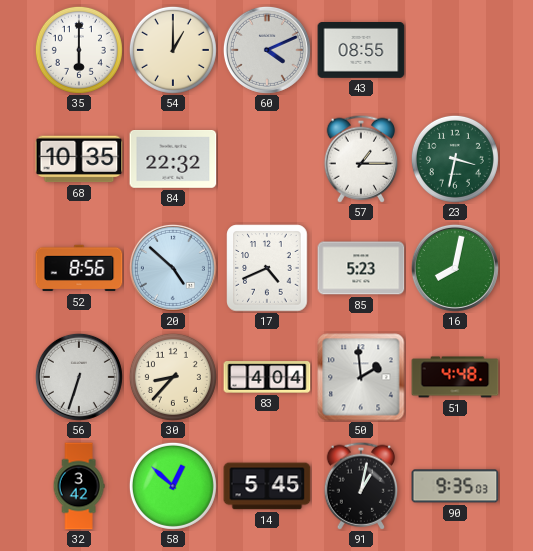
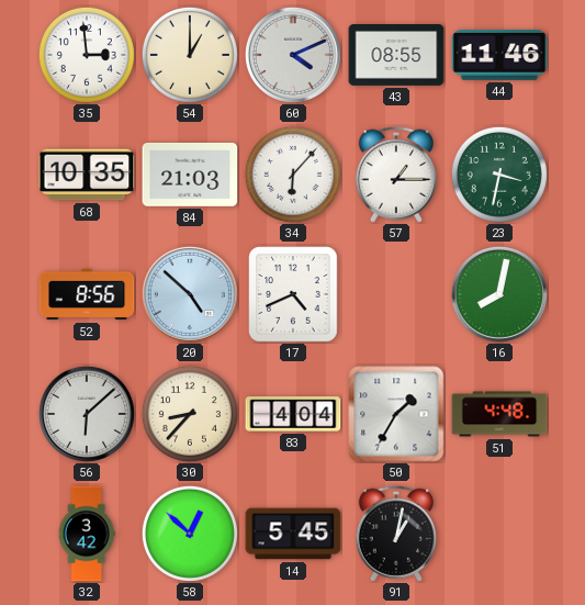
35: 6:00 -> 2:59
44: none -> 11:46
84: 22:32 -> 21:03
34: none -> 6:07
85: 5:23 -> none
56: 6:33 -> 6:08
50: 1:59 -> 1:35
90: 9:35 -> none
